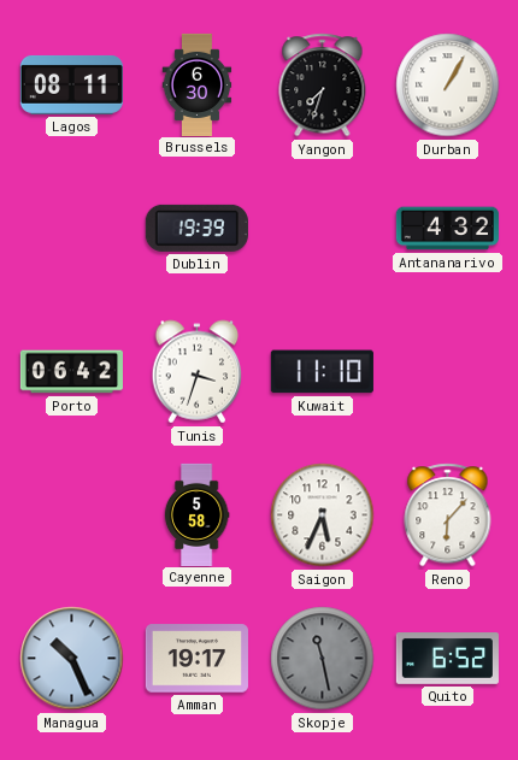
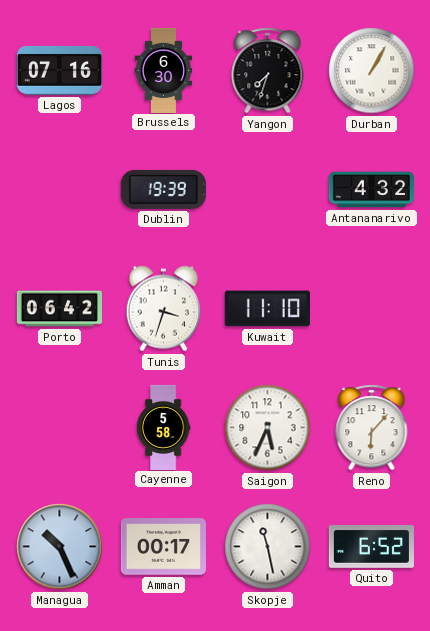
Lagos: 08:11 -> 07:16
Amman: 19:17 -> 00:17
Skopje dial: grey -> white
